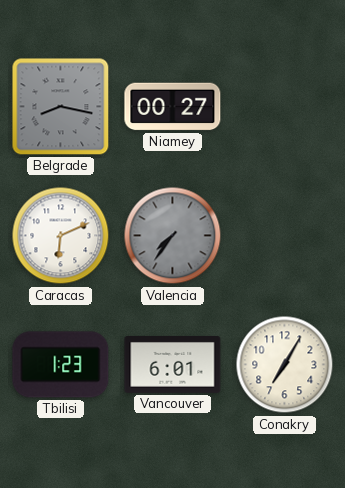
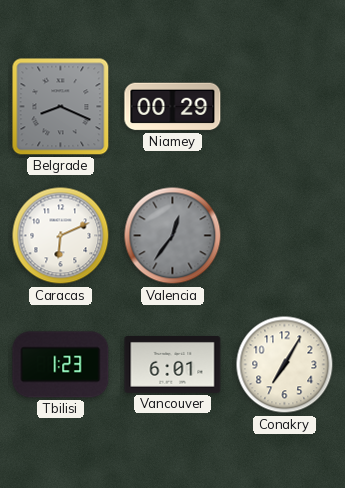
Belgrade: 8:17 -> 8:19
Niamey: 00:27 -> 00:29
Valencia: 7:36 -> 12:36
